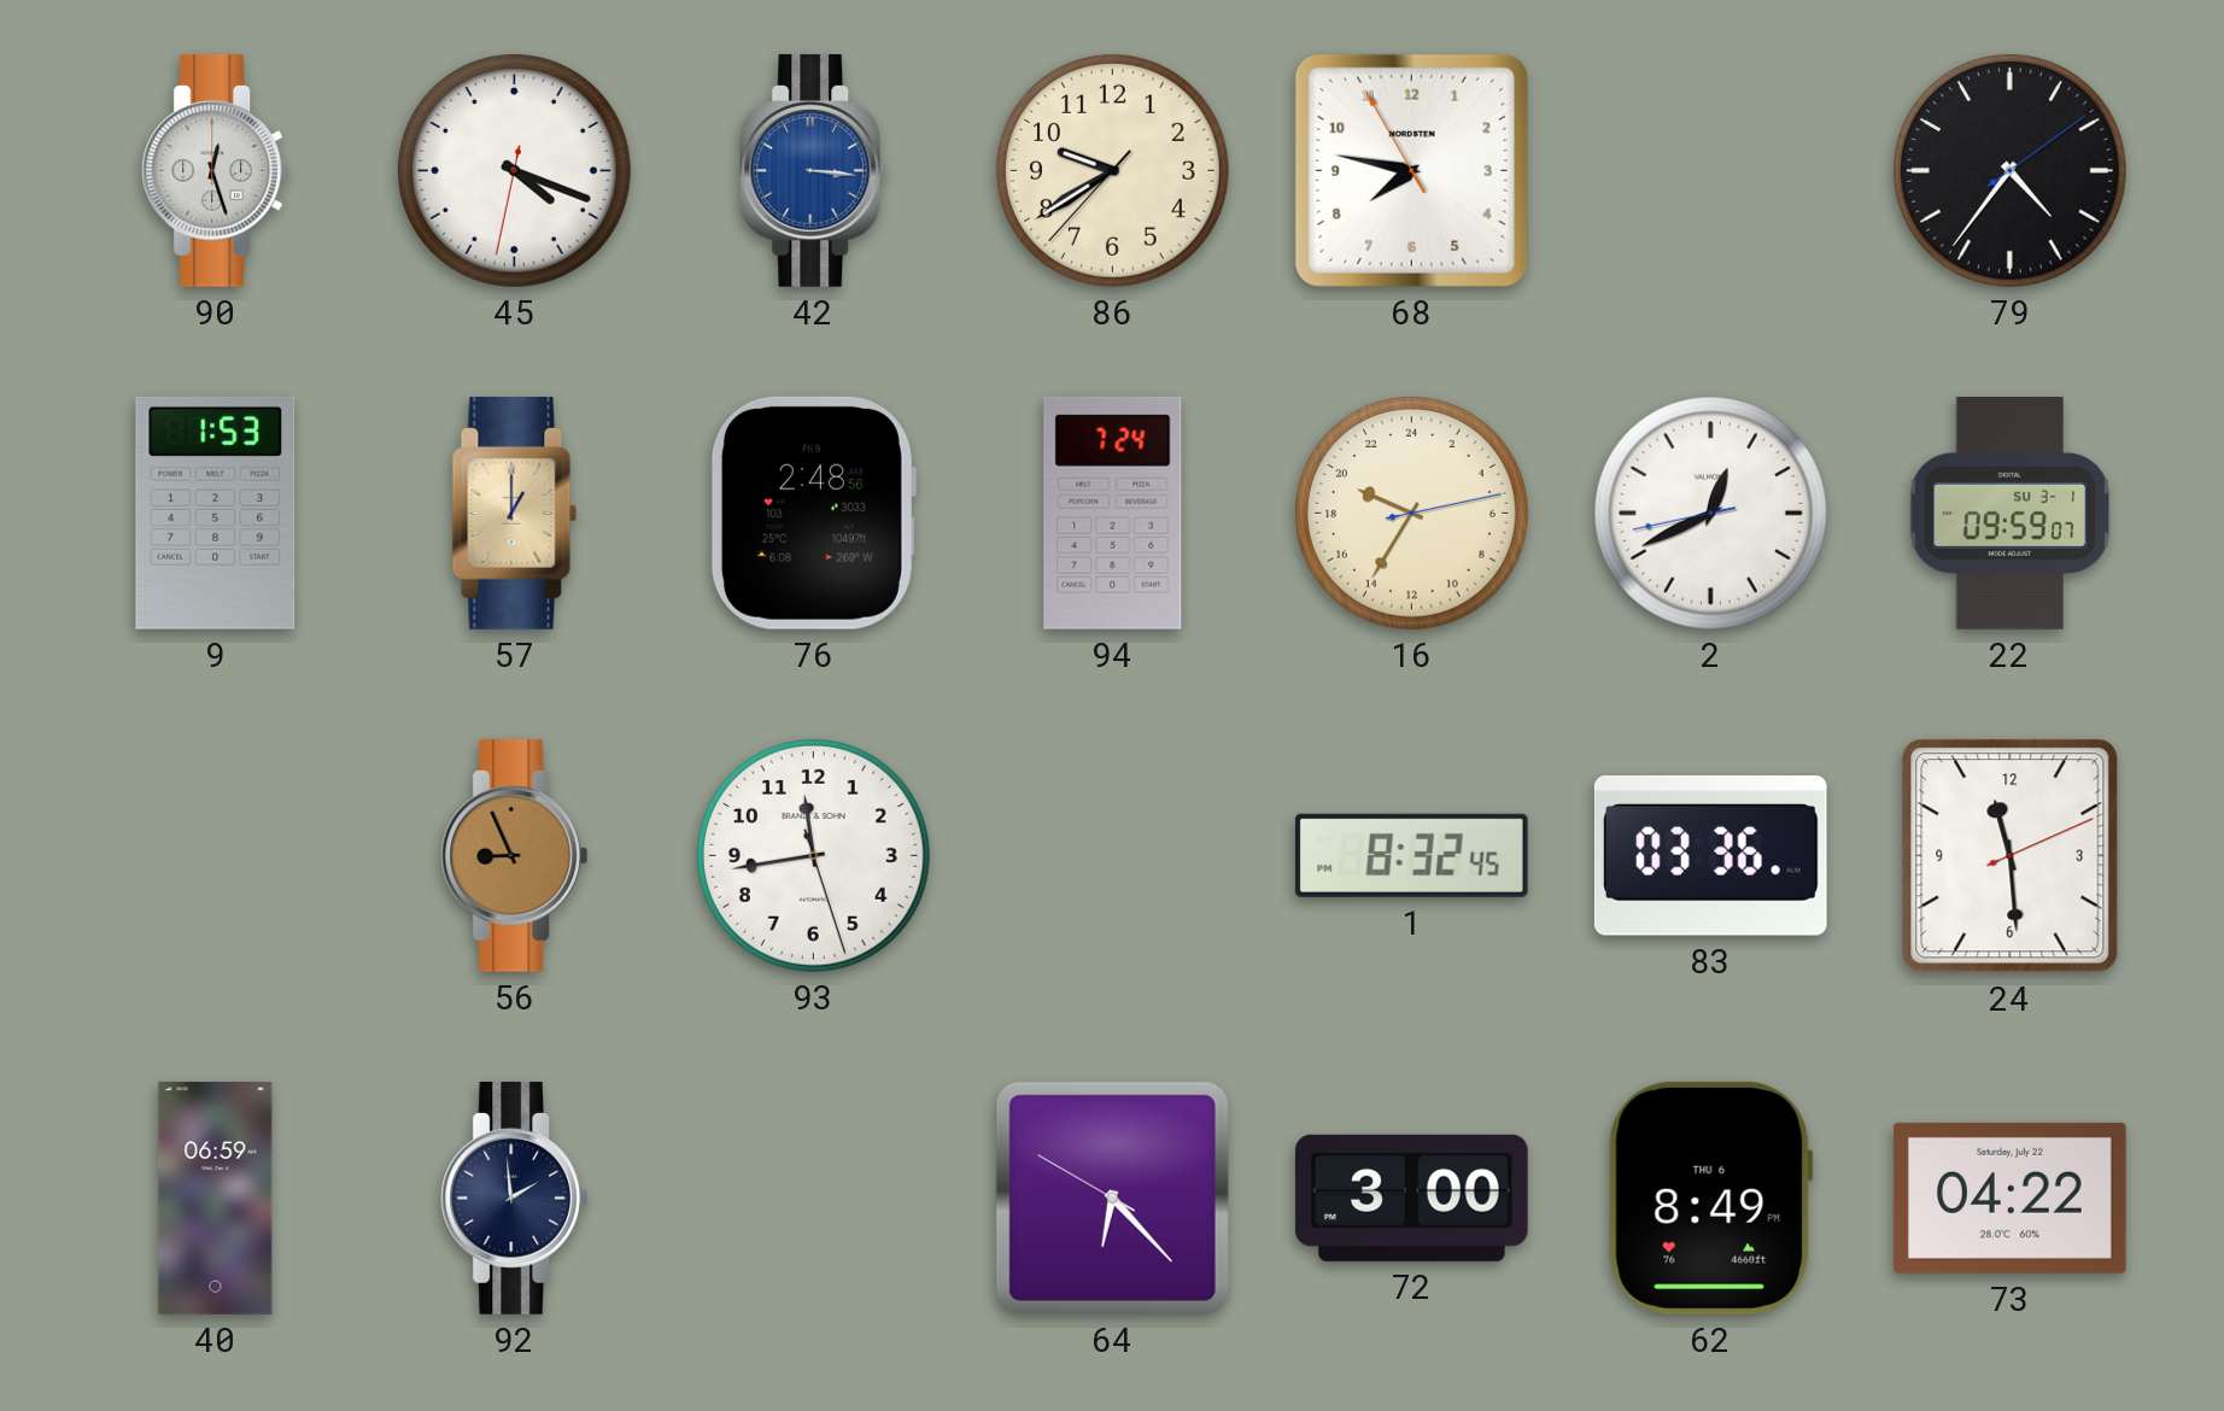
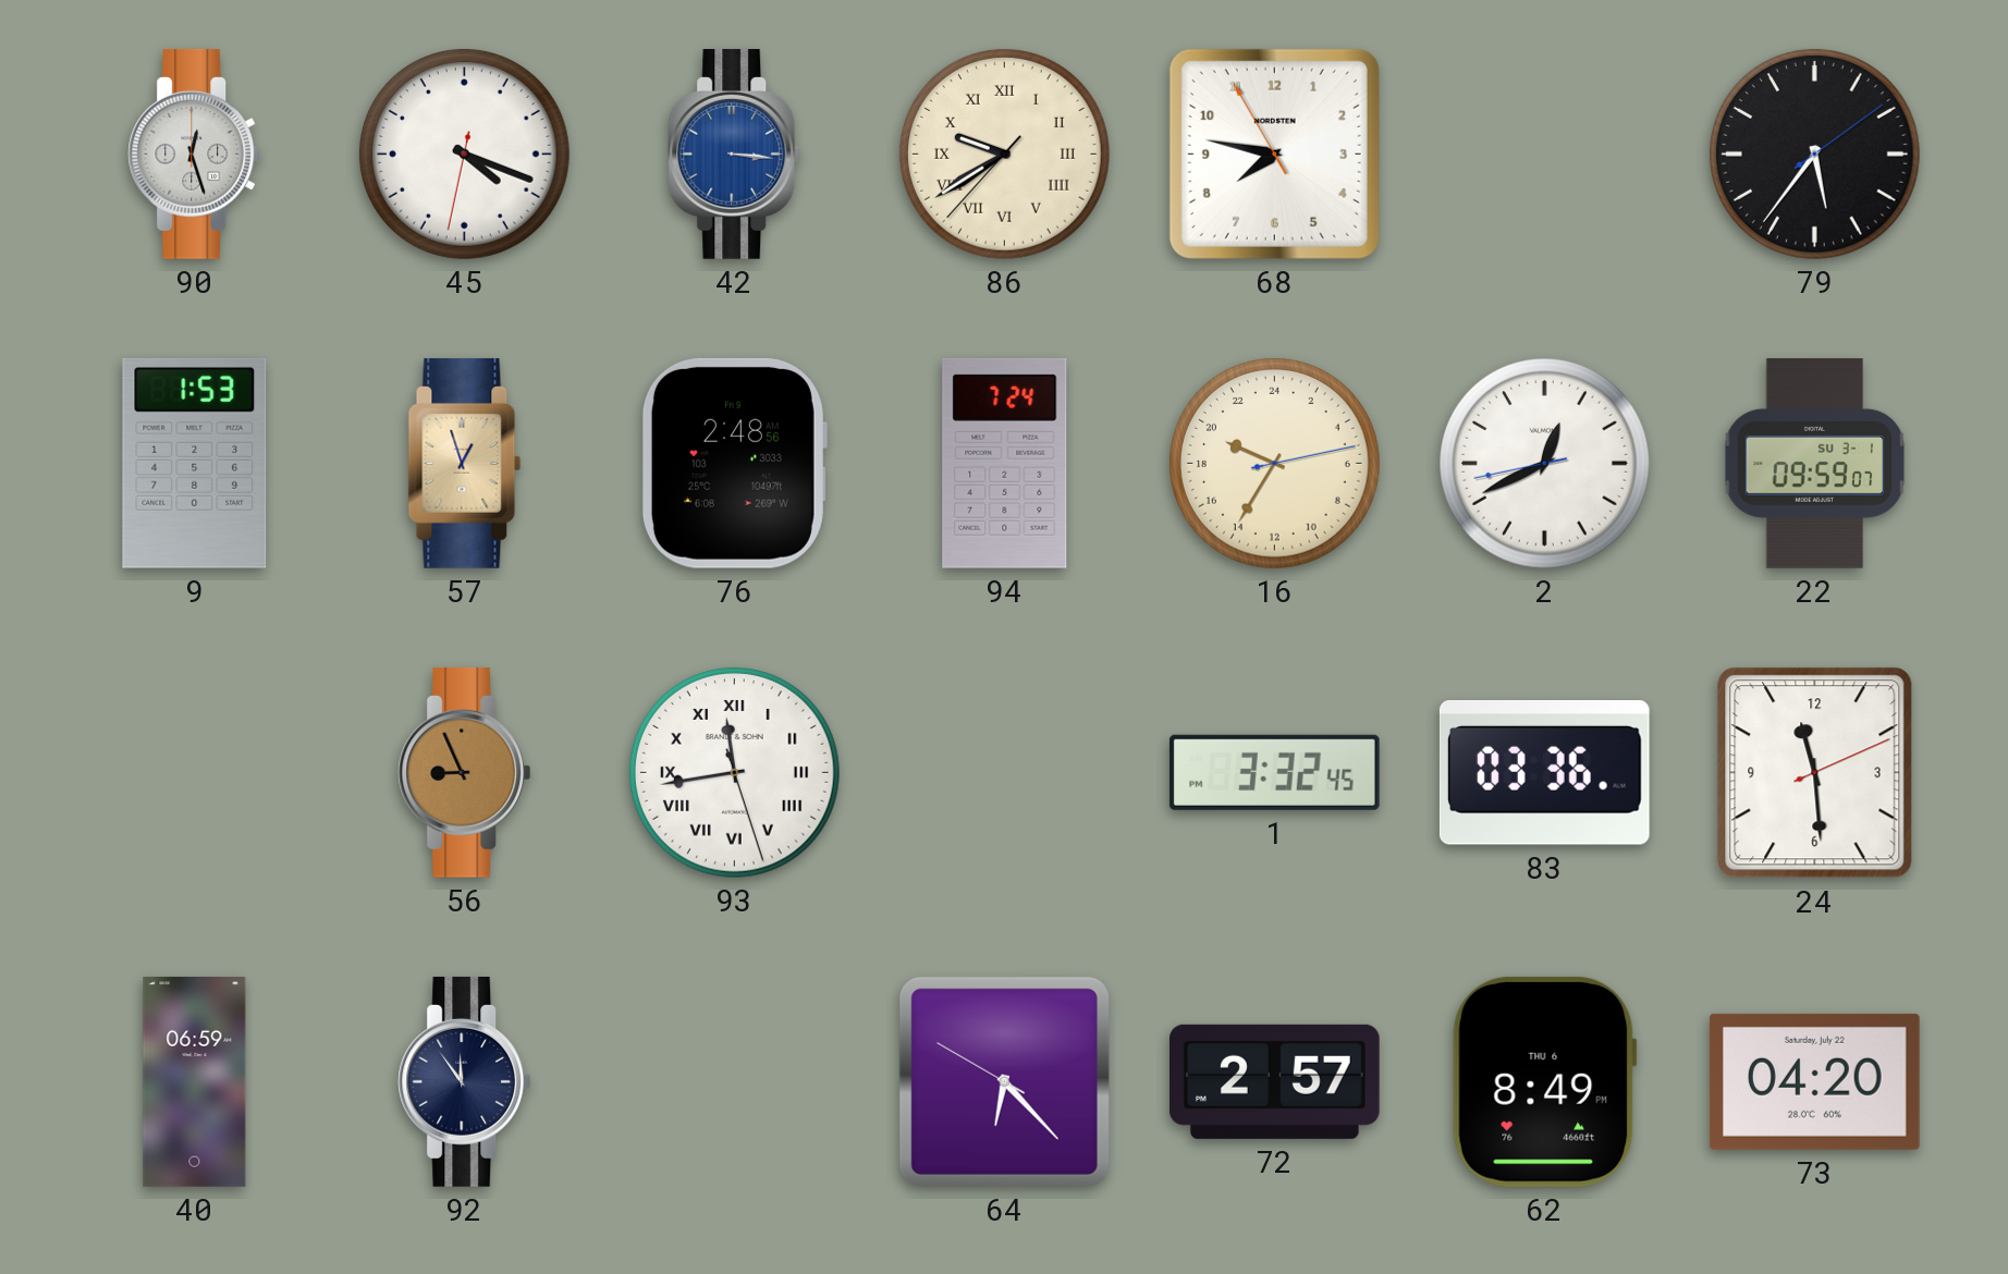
86 numerals: Arabic -> Roman
79: 4:36 -> 5:36
57: 1:00 -> 12:57
93 numerals: Arabic -> Roman
1: 8:32 -> 3:32
92: 1:59 -> 11:54
72: 3:00 -> 2:57
73: 04:22 -> 04:20
